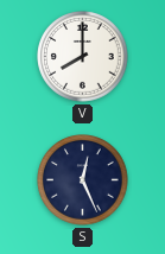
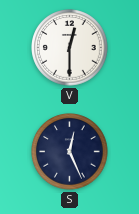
V: 8:00 -> 12:30
